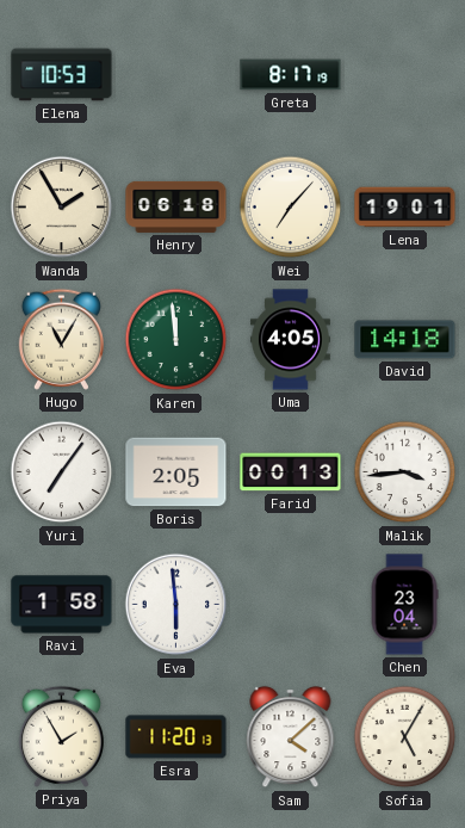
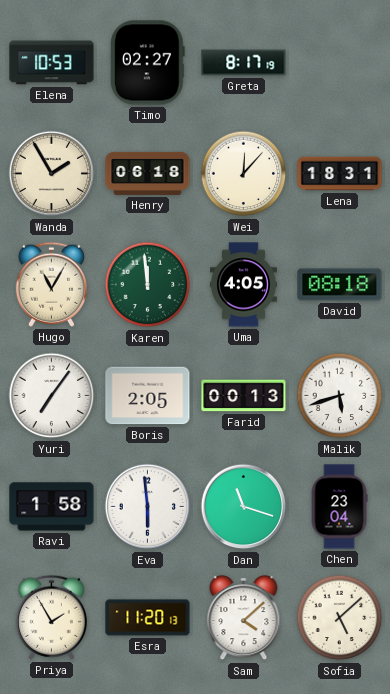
Timo: none -> 02:27
Wei: 7:07 -> 12:07
Lena: 19:01 -> 18:31
David: 14:18 -> 08:18
Malik: 3:44 -> 5:42
Dan: none -> 11:18
Sofia: 5:05 -> 5:08
